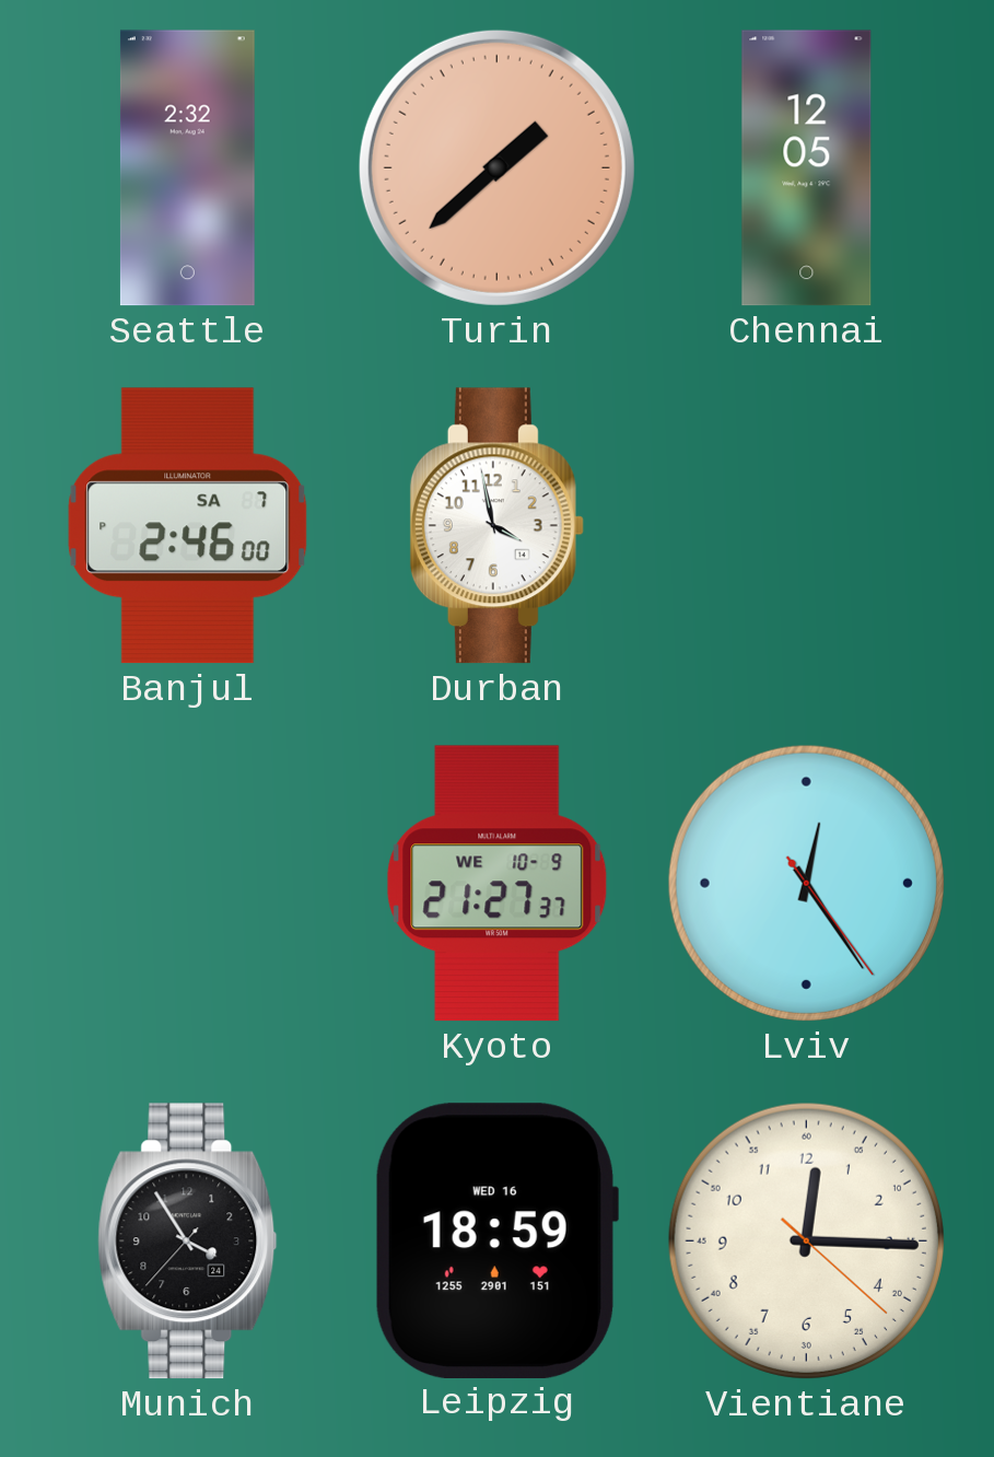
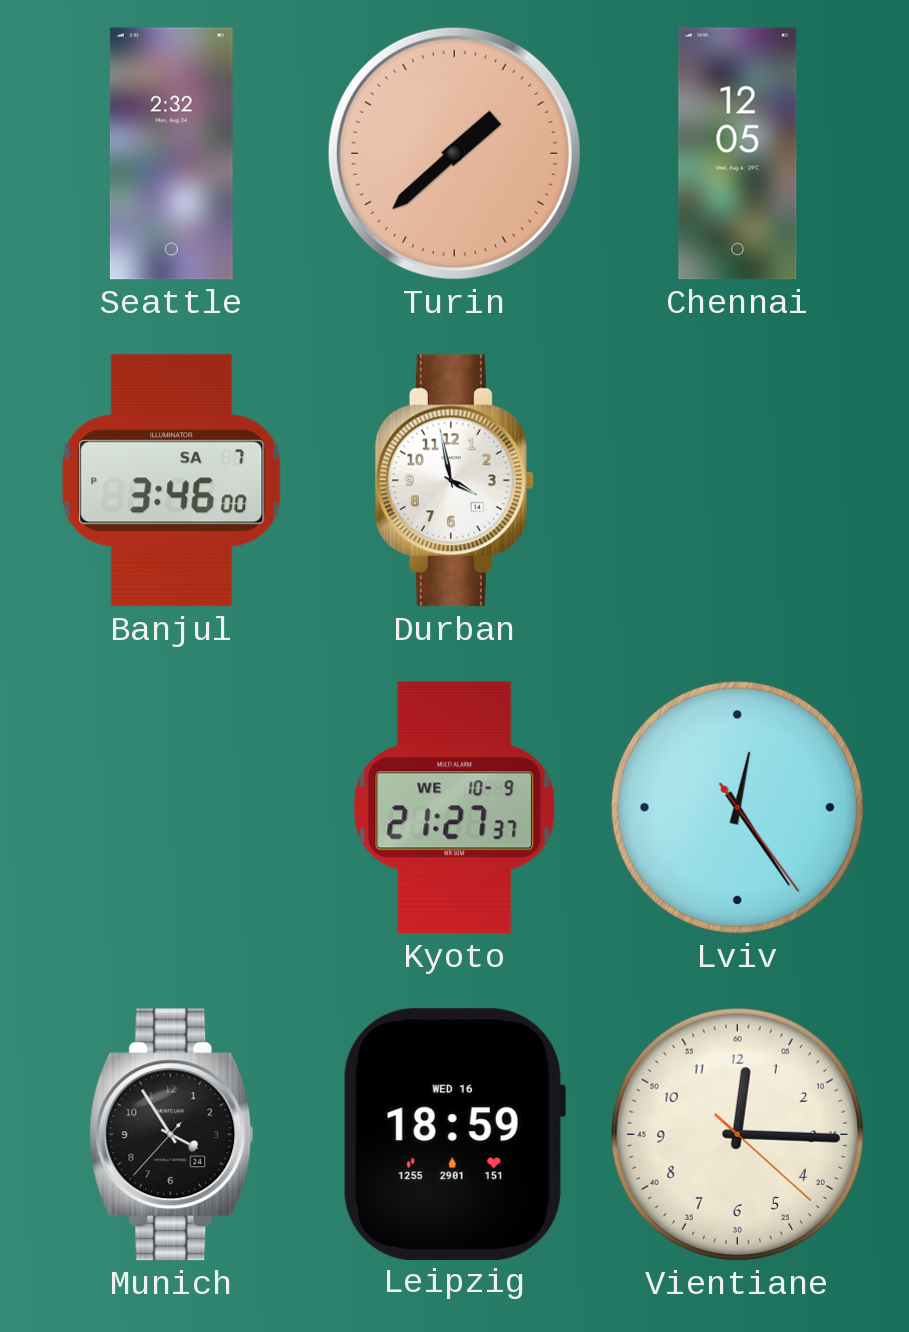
Banjul: 2:46 -> 3:46
